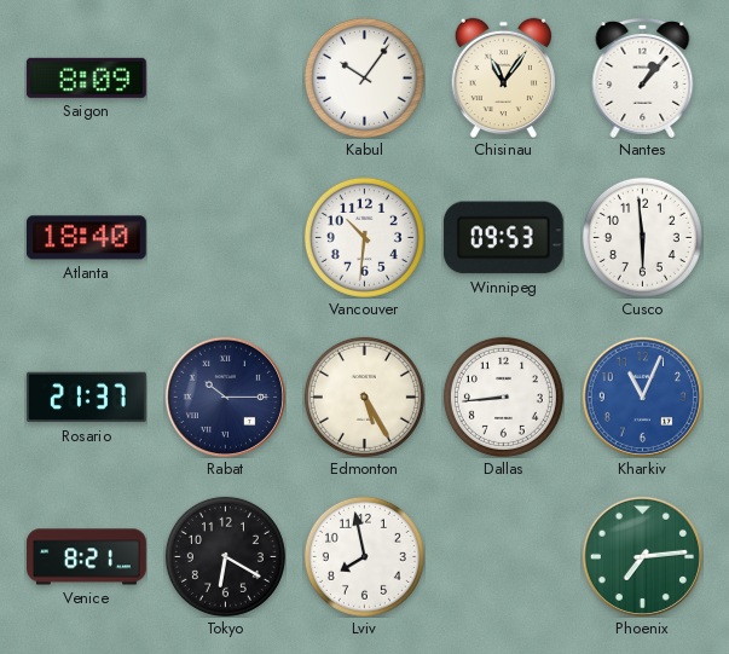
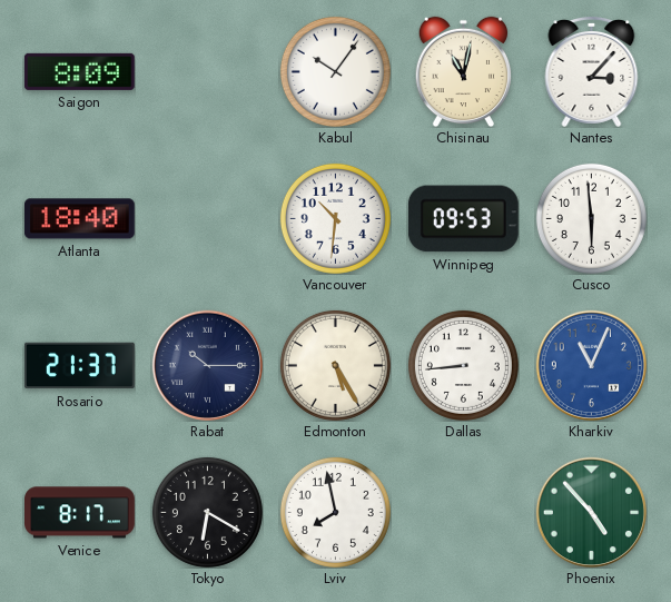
Chisinau: 11:06 -> 11:02
Nantes: 1:07 -> 3:07
Venice: 8:21 -> 8:17
Phoenix: 7:14 -> 4:53
